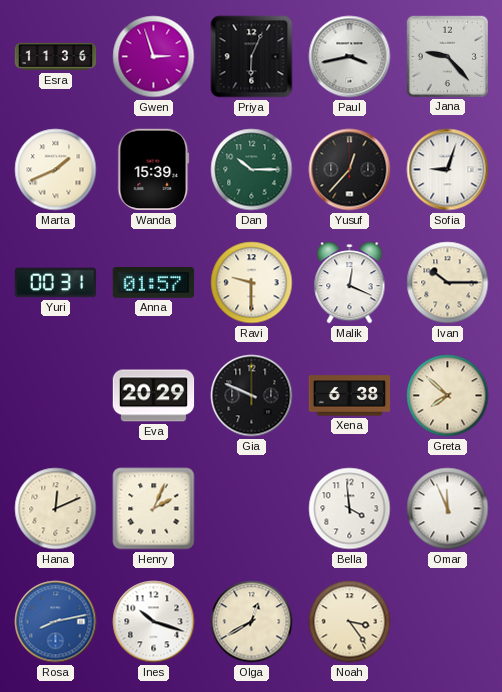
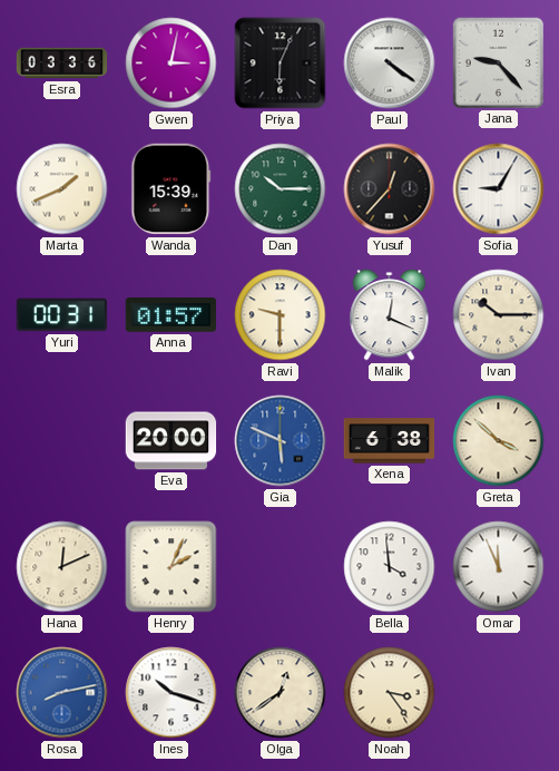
Esra: 11:36 -> 03:36
Gwen: 2:57 -> 3:02
Paul: 3:43 -> 4:21
Sofia: 9:03 -> 9:05
Eva: 20:29 -> 20:00
Gia: 9:49 -> 5:49
Gia dial: black -> blue
Greta: 7:52 -> 3:52
Olga: 12:40 -> 12:39
